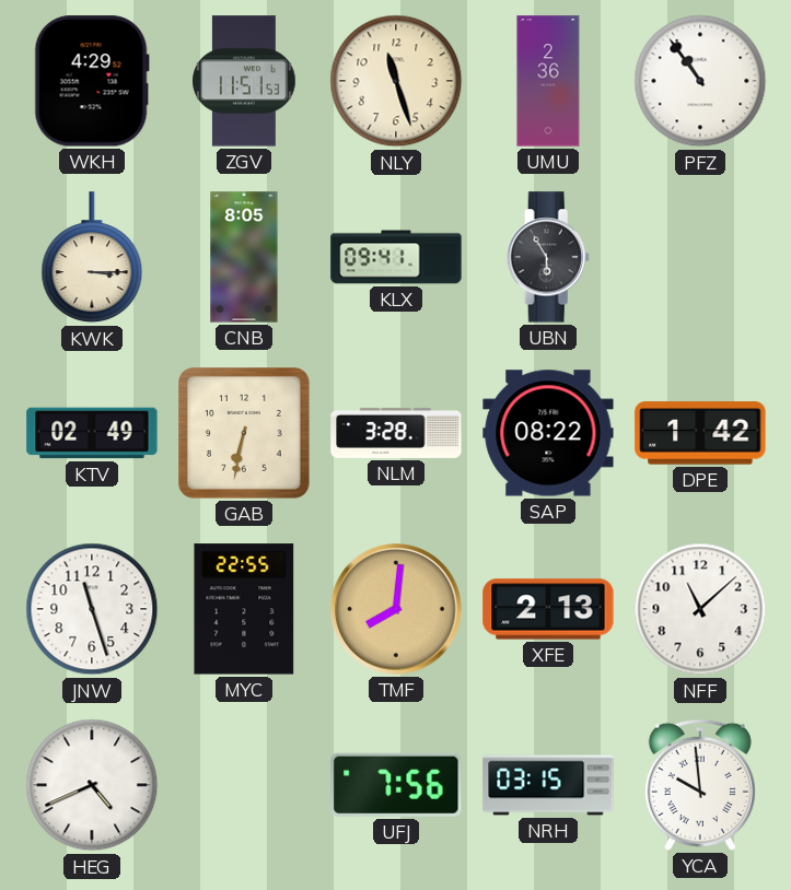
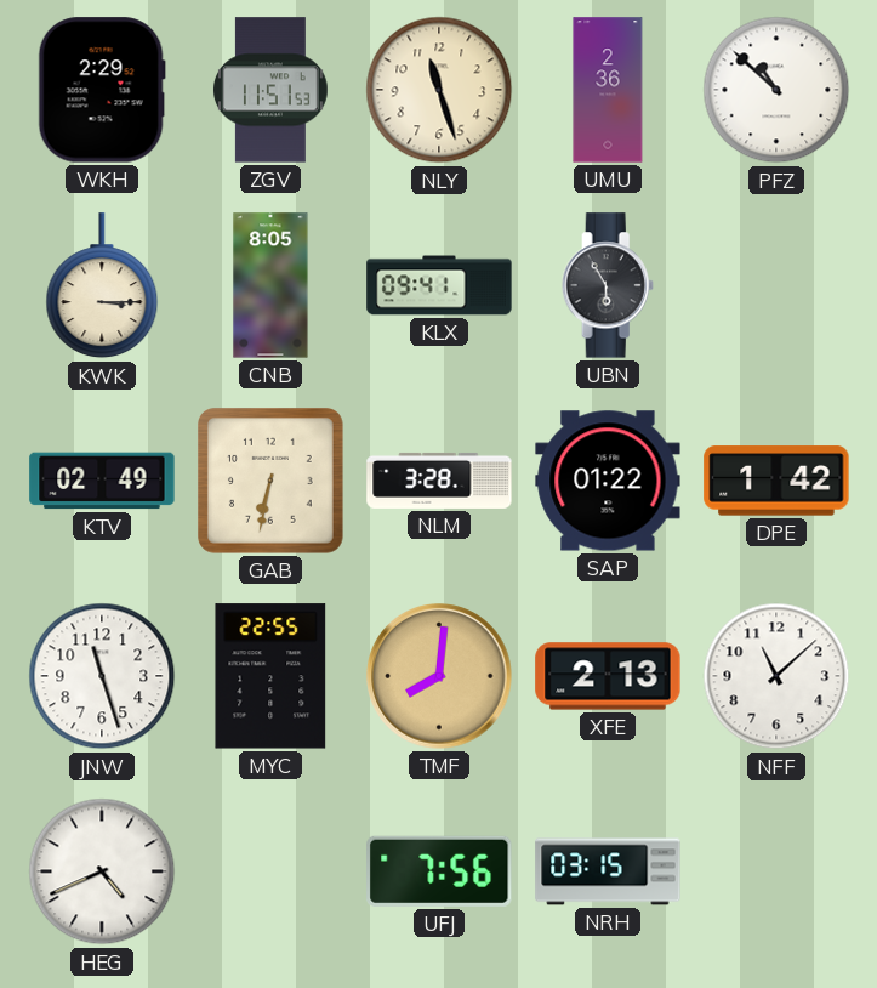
WKH: 4:29 -> 2:29
PFZ: 10:54 -> 10:52
SAP: 08:22 -> 01:22
YCA: 9:59 -> none
